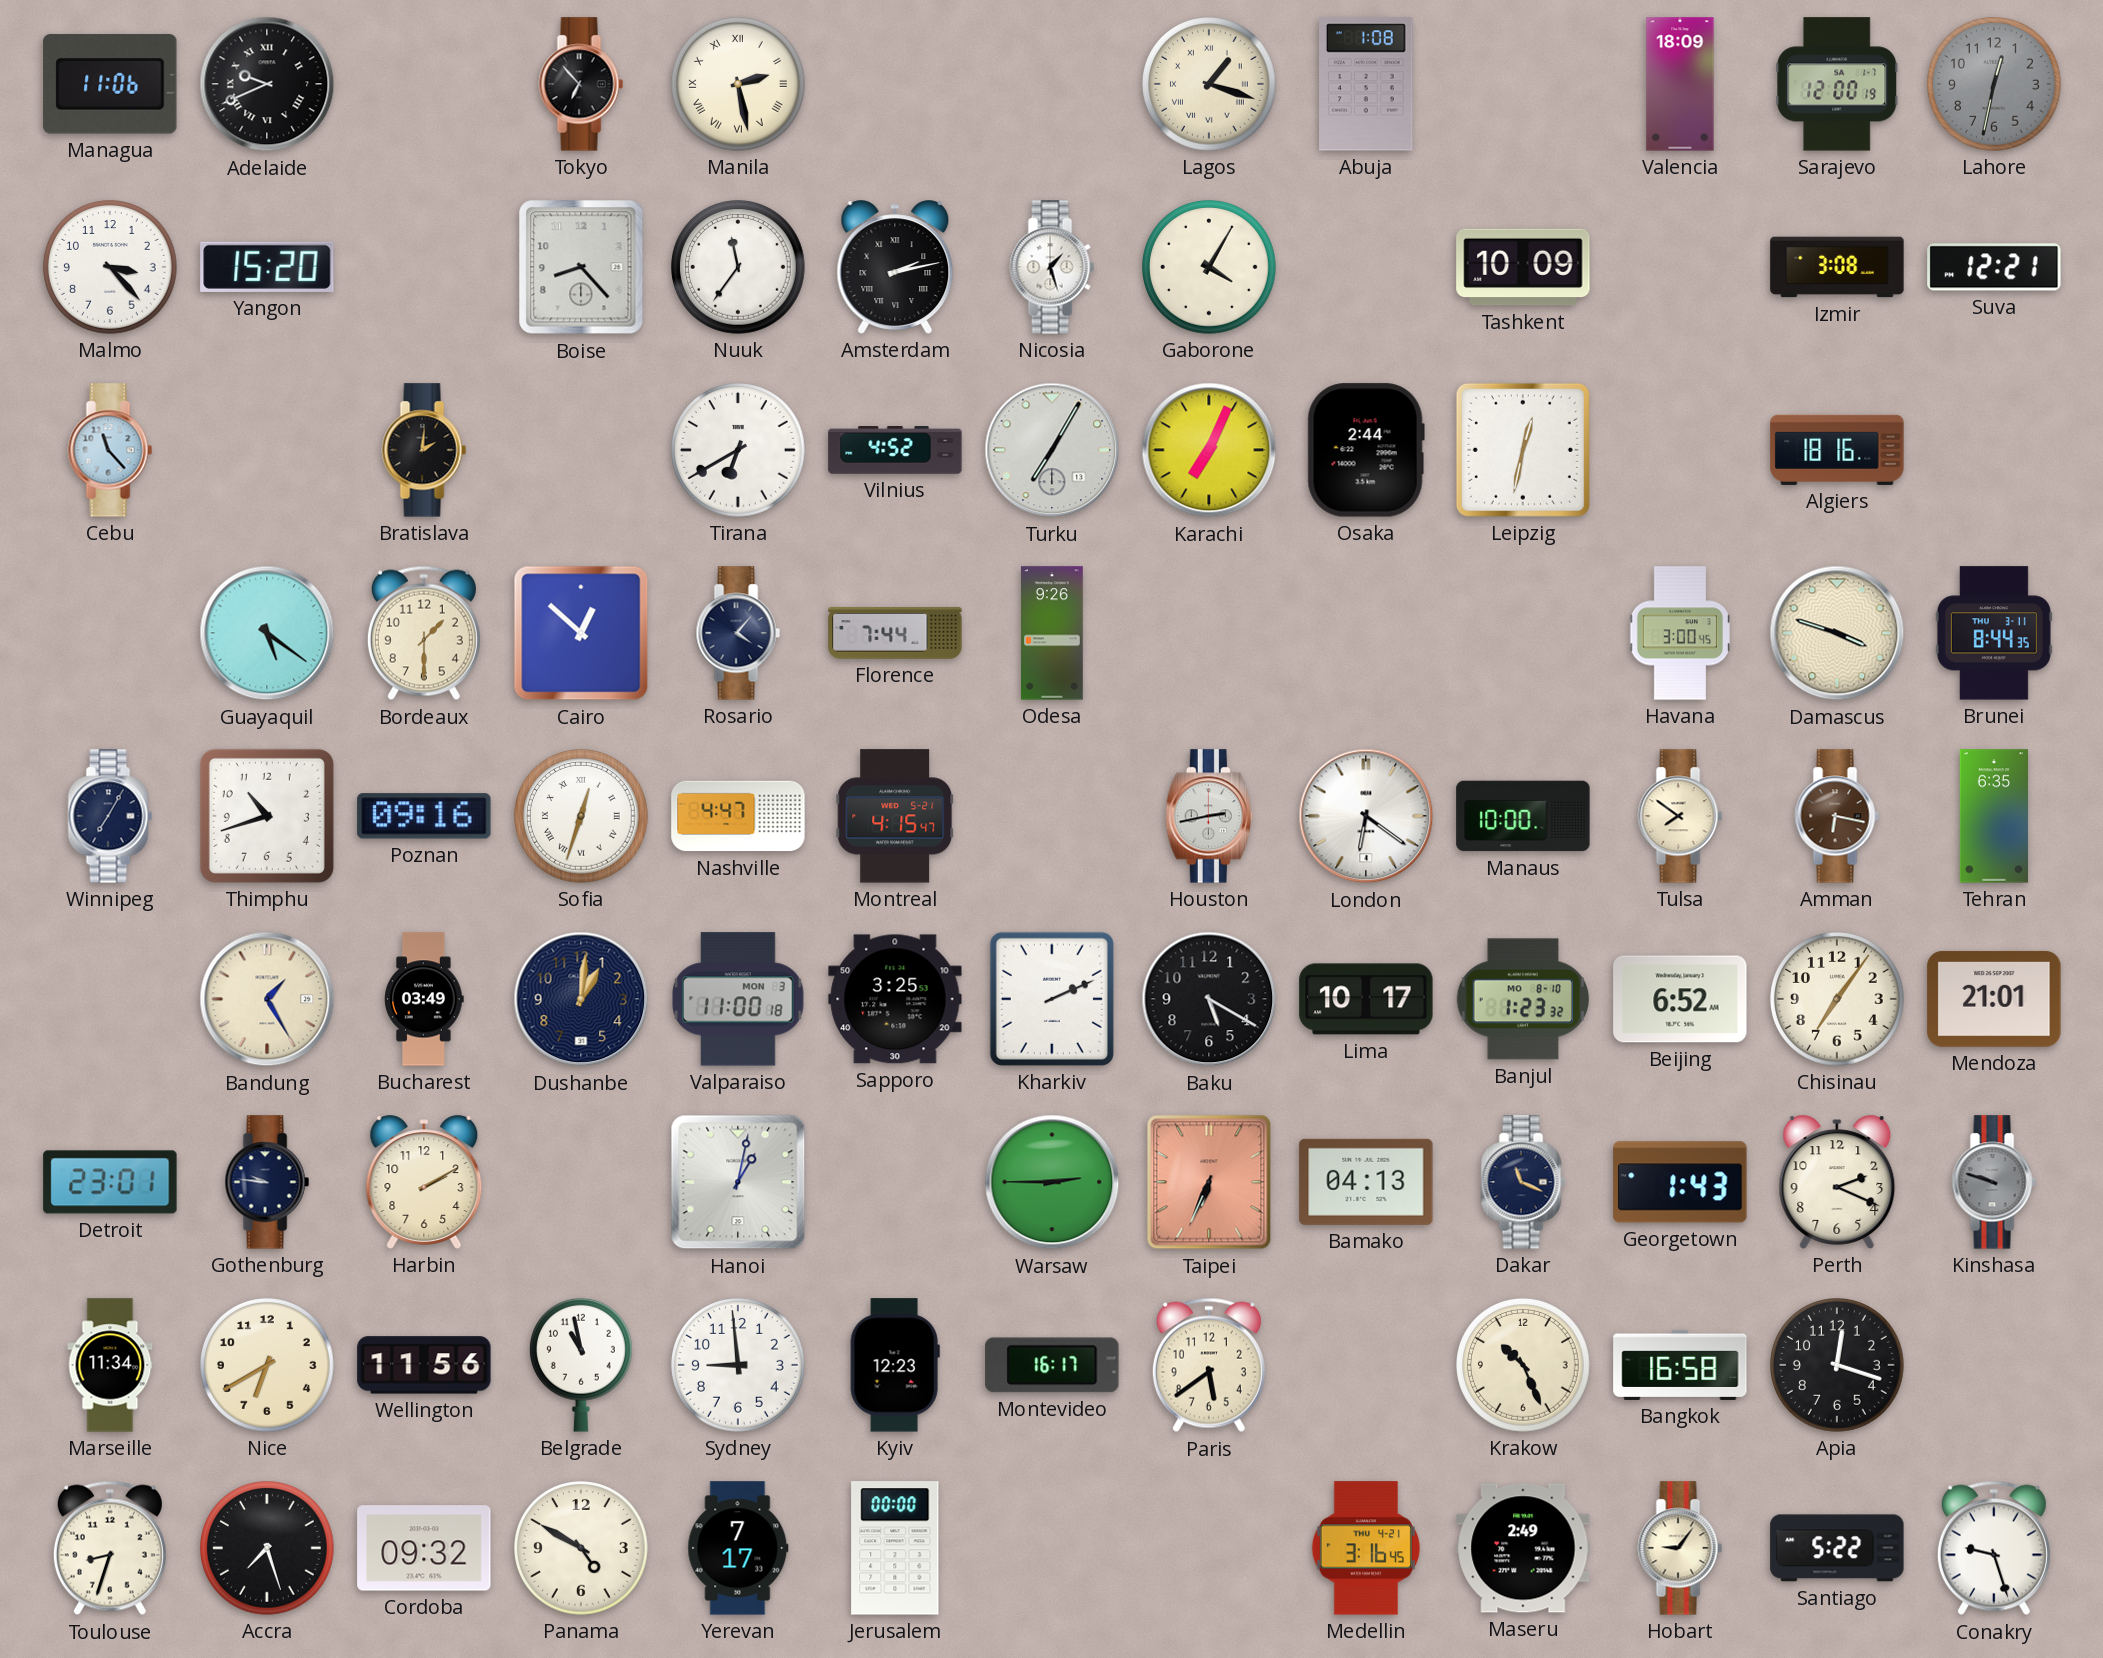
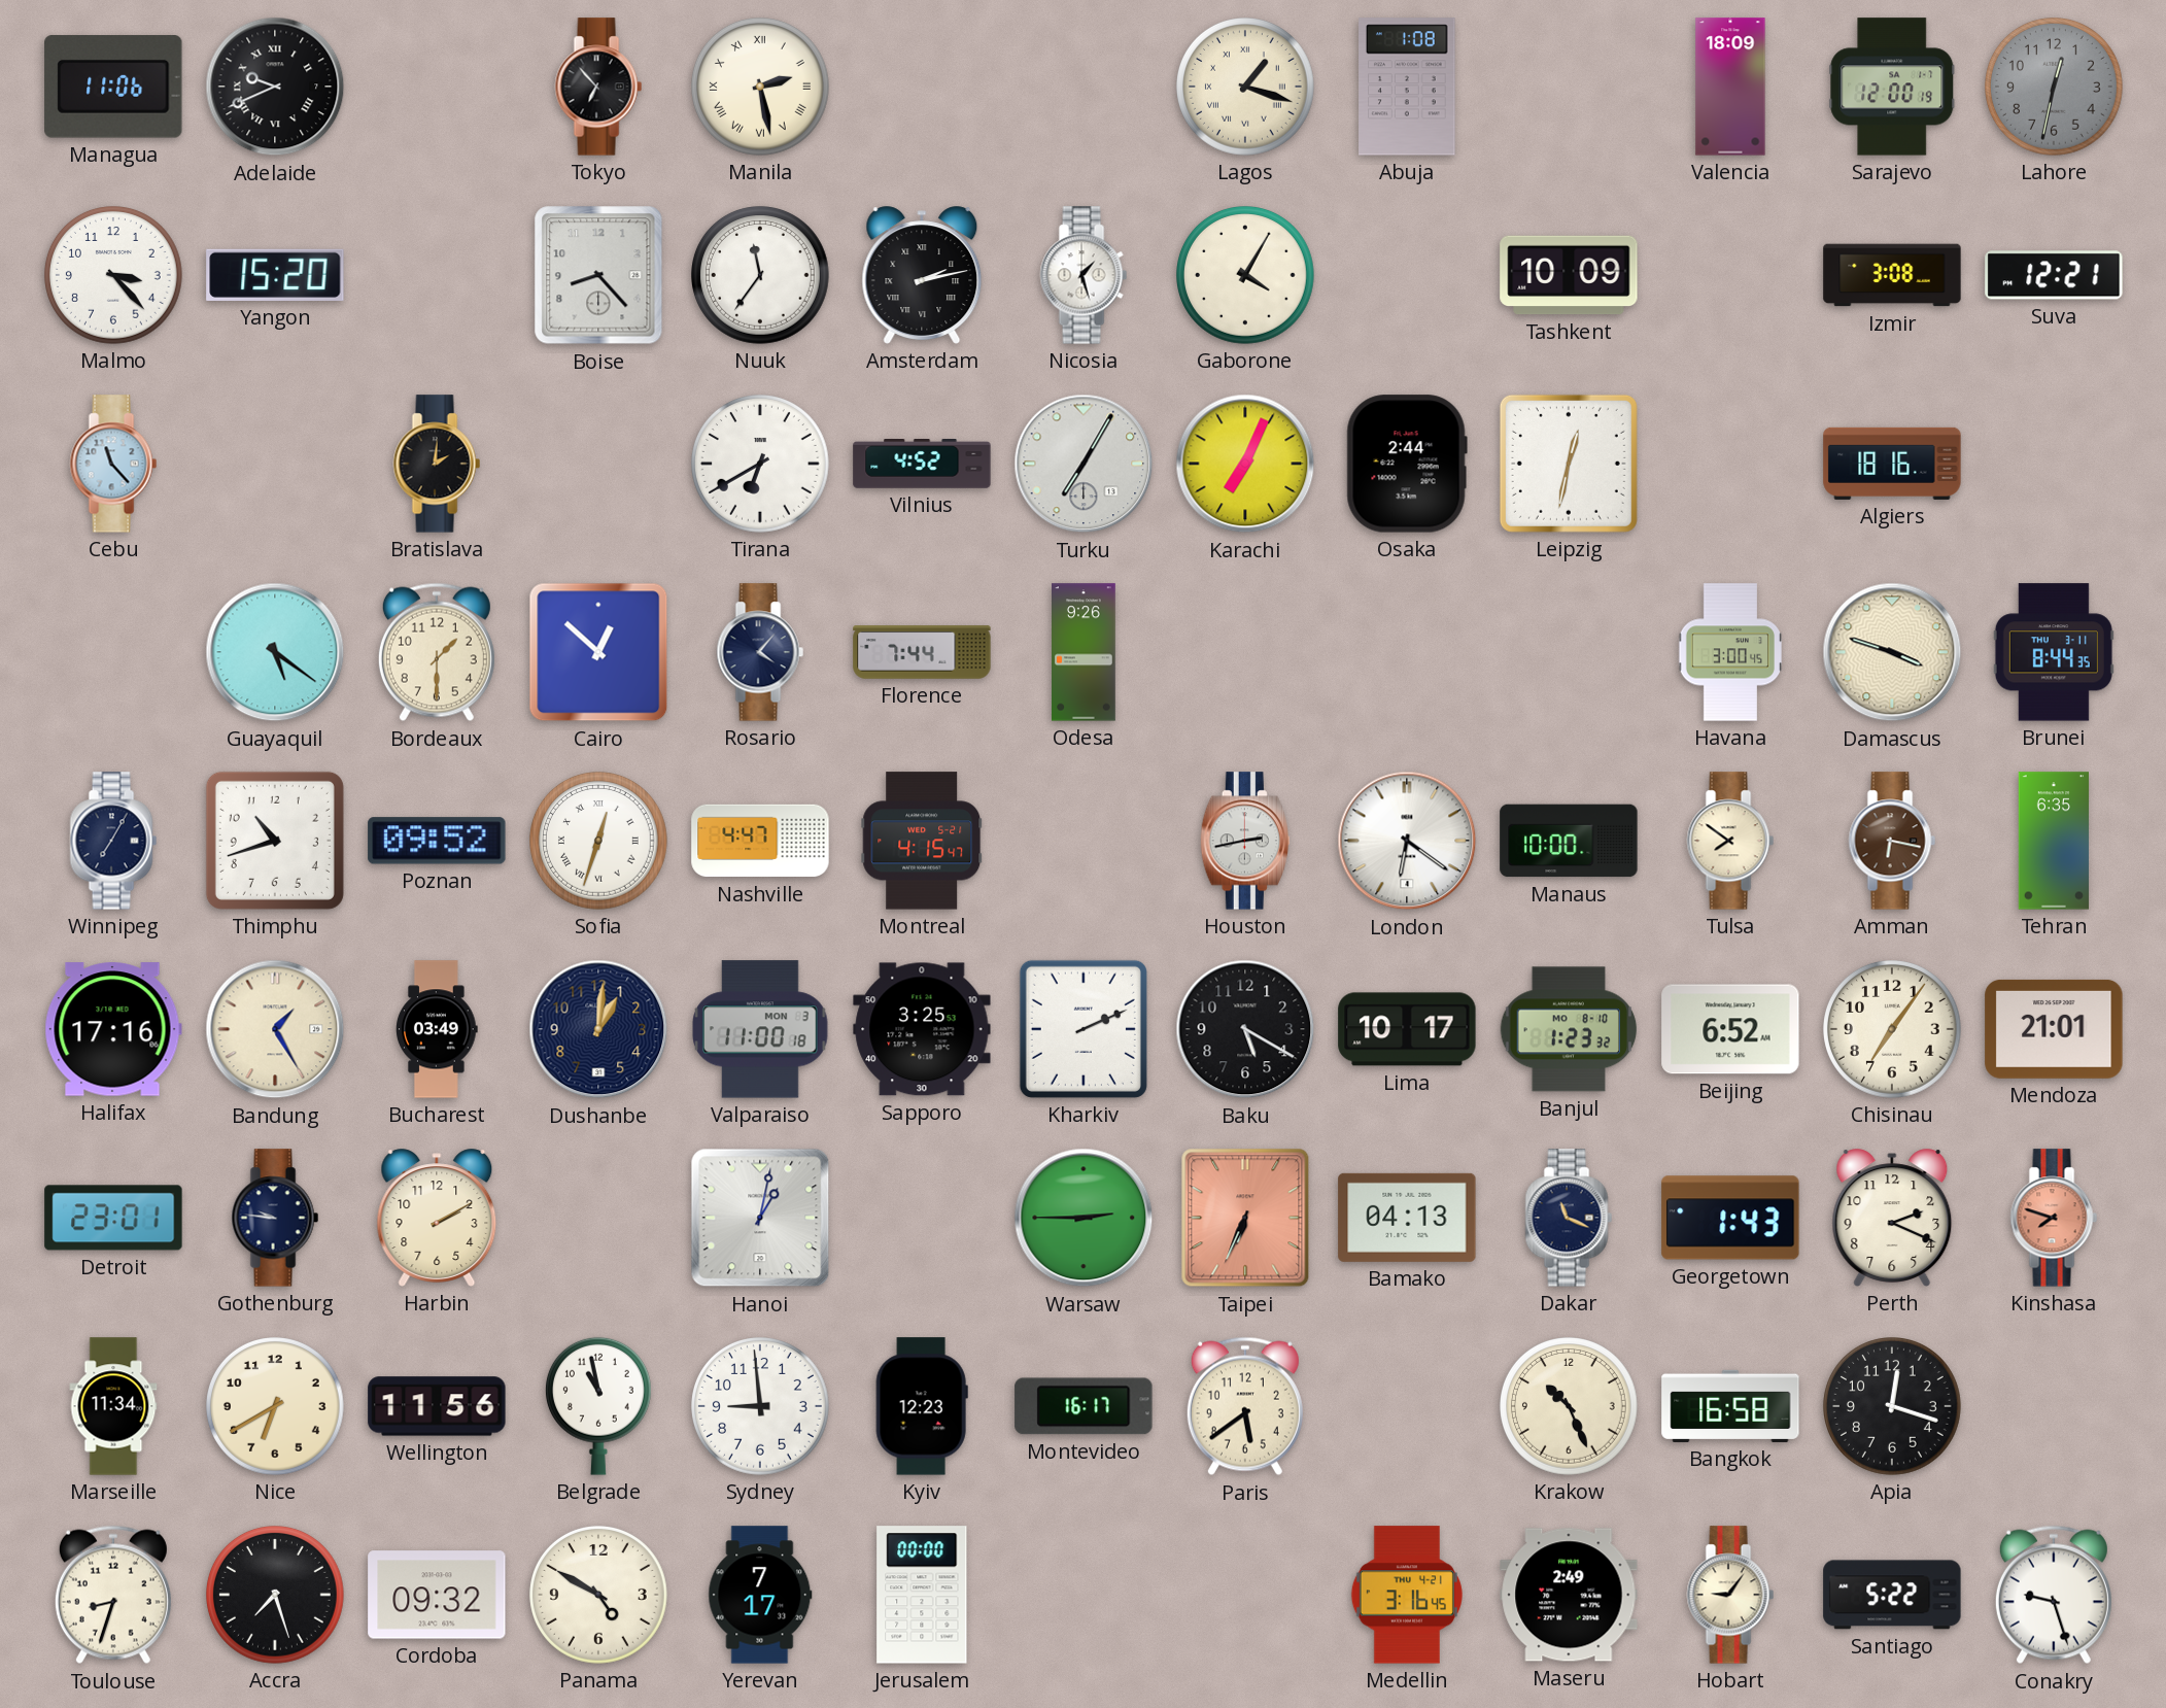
Poznan: 09:16 -> 09:52
Halifax: none -> 17:16
Kinshasa: 9:48 -> 7:48
Kinshasa dial: grey -> salmon
